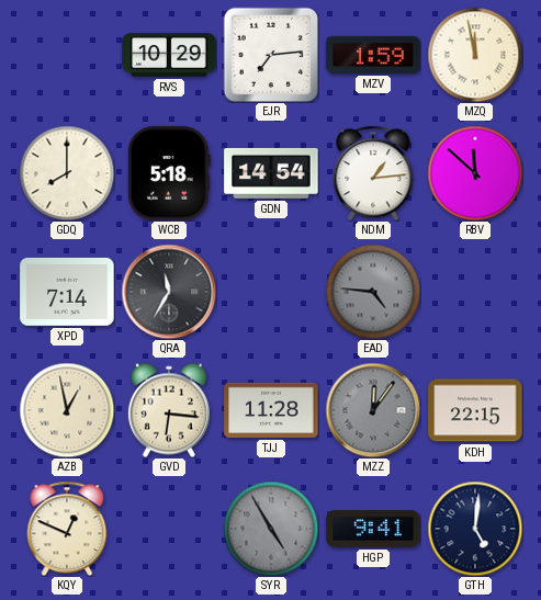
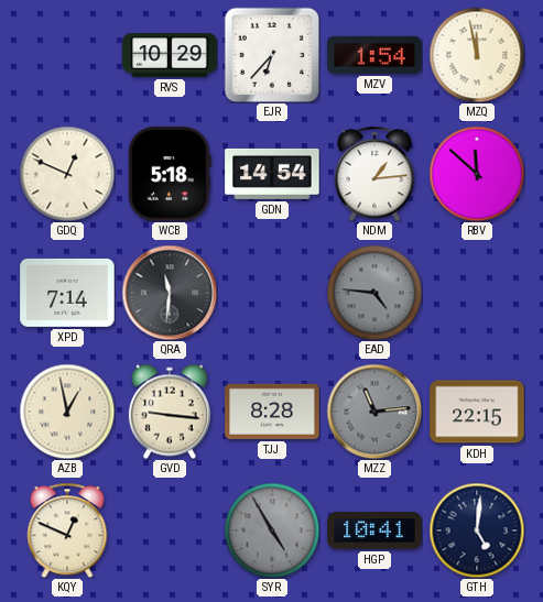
EJR: 7:14 -> 6:37
MZV: 1:59 -> 1:54
GDQ: 8:00 -> 12:49
QRA: 11:35 -> 11:31
GVD: 6:16 -> 9:16
TJJ: 11:28 -> 8:28
MZZ: 12:06 -> 11:14
HGP: 9:41 -> 10:41
